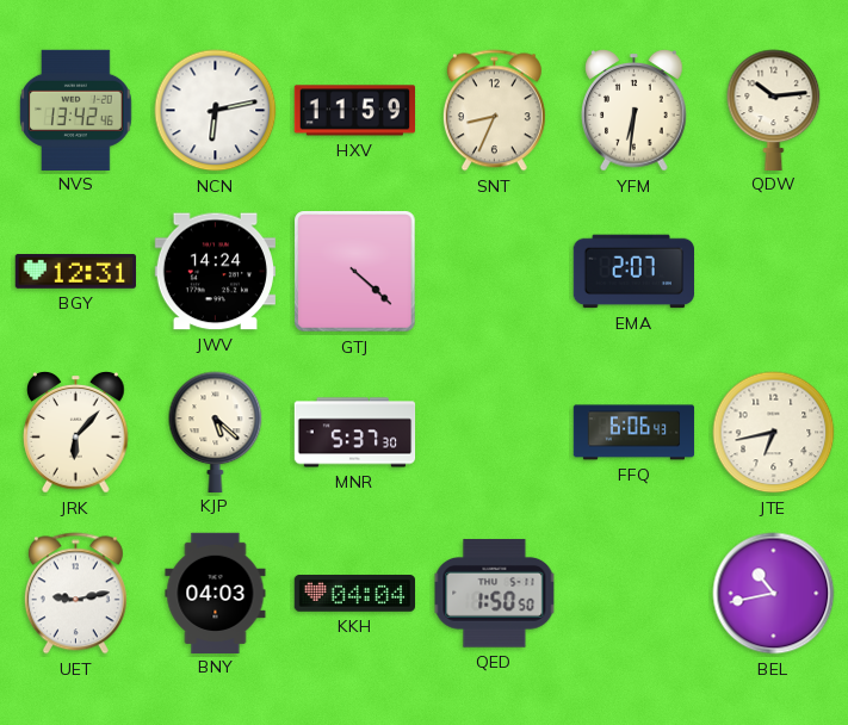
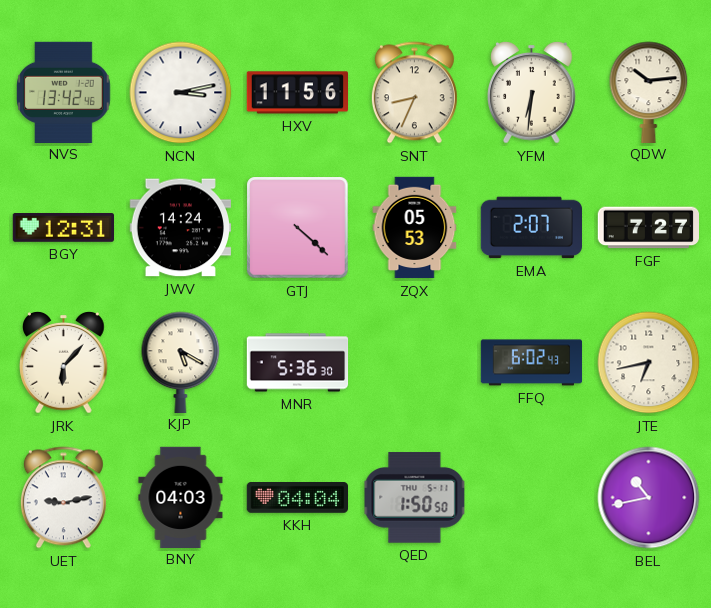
NCN: 6:13 -> 3:13
HXV: 11:59 -> 11:56
ZQX: none -> 05:53
FGF: none -> 7:27
KJP: 5:22 -> 5:20
MNR: 5:37 -> 5:36
FFQ: 6:06 -> 6:02
